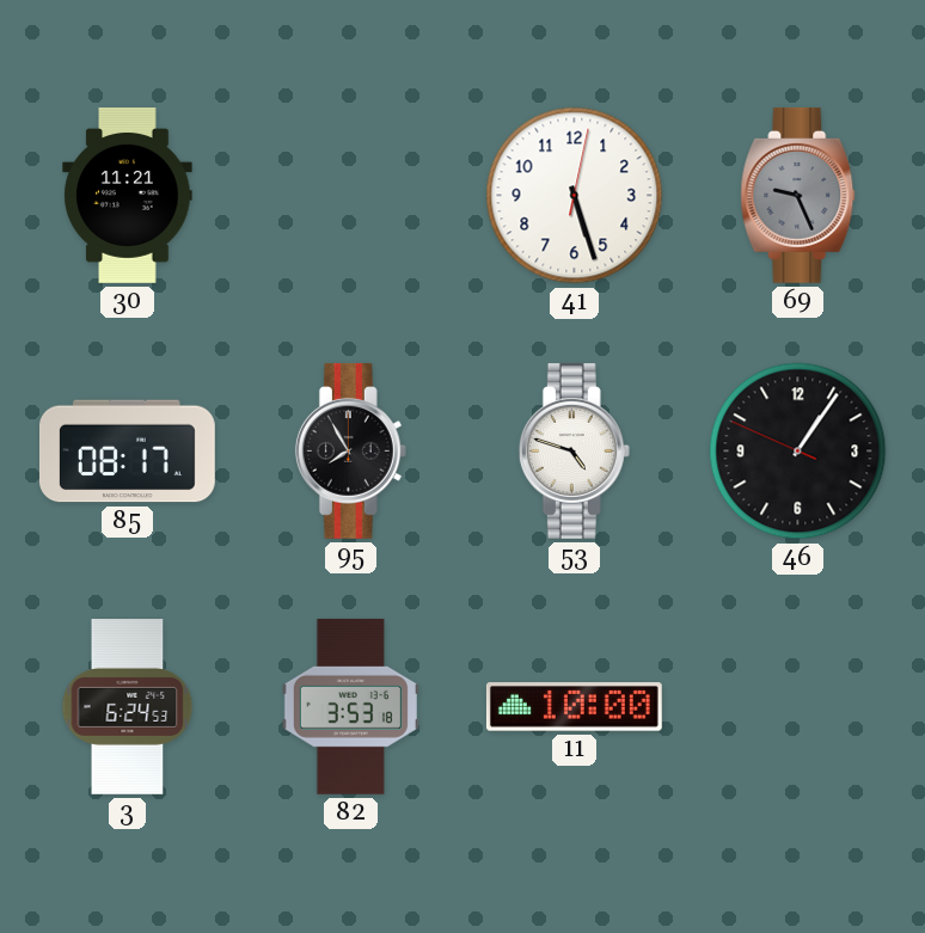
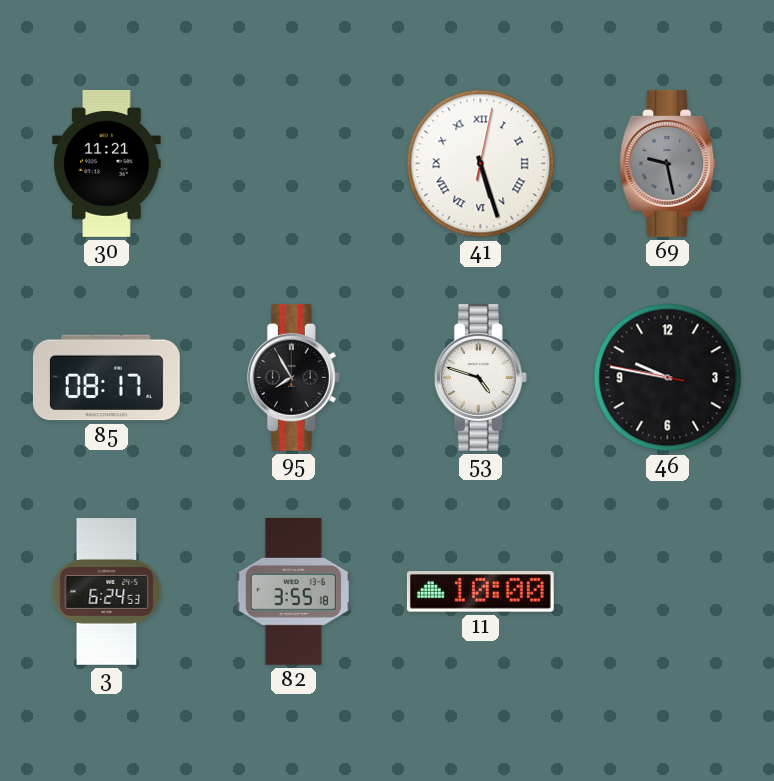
41 numerals: Arabic -> Roman
69: 9:26 -> 9:28
46: 1:05 -> 9:46
82: 3:53 -> 3:55
